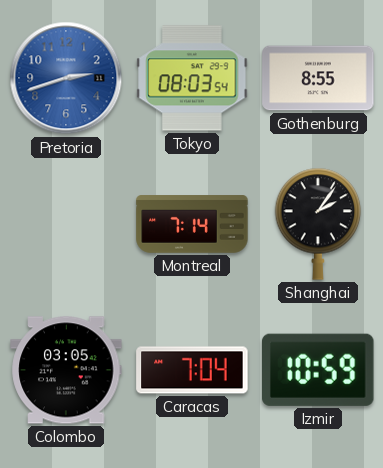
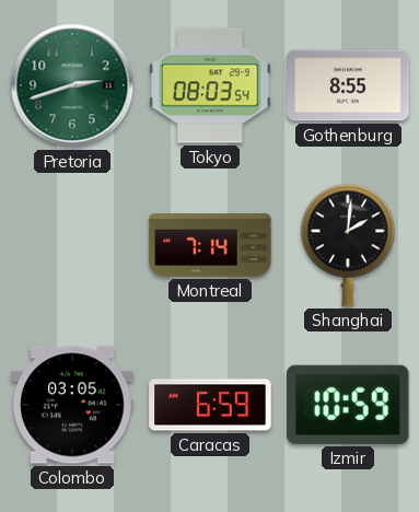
Pretoria dial: blue -> green
Shanghai: 2:06 -> 2:01
Caracas: 7:04 -> 6:59
